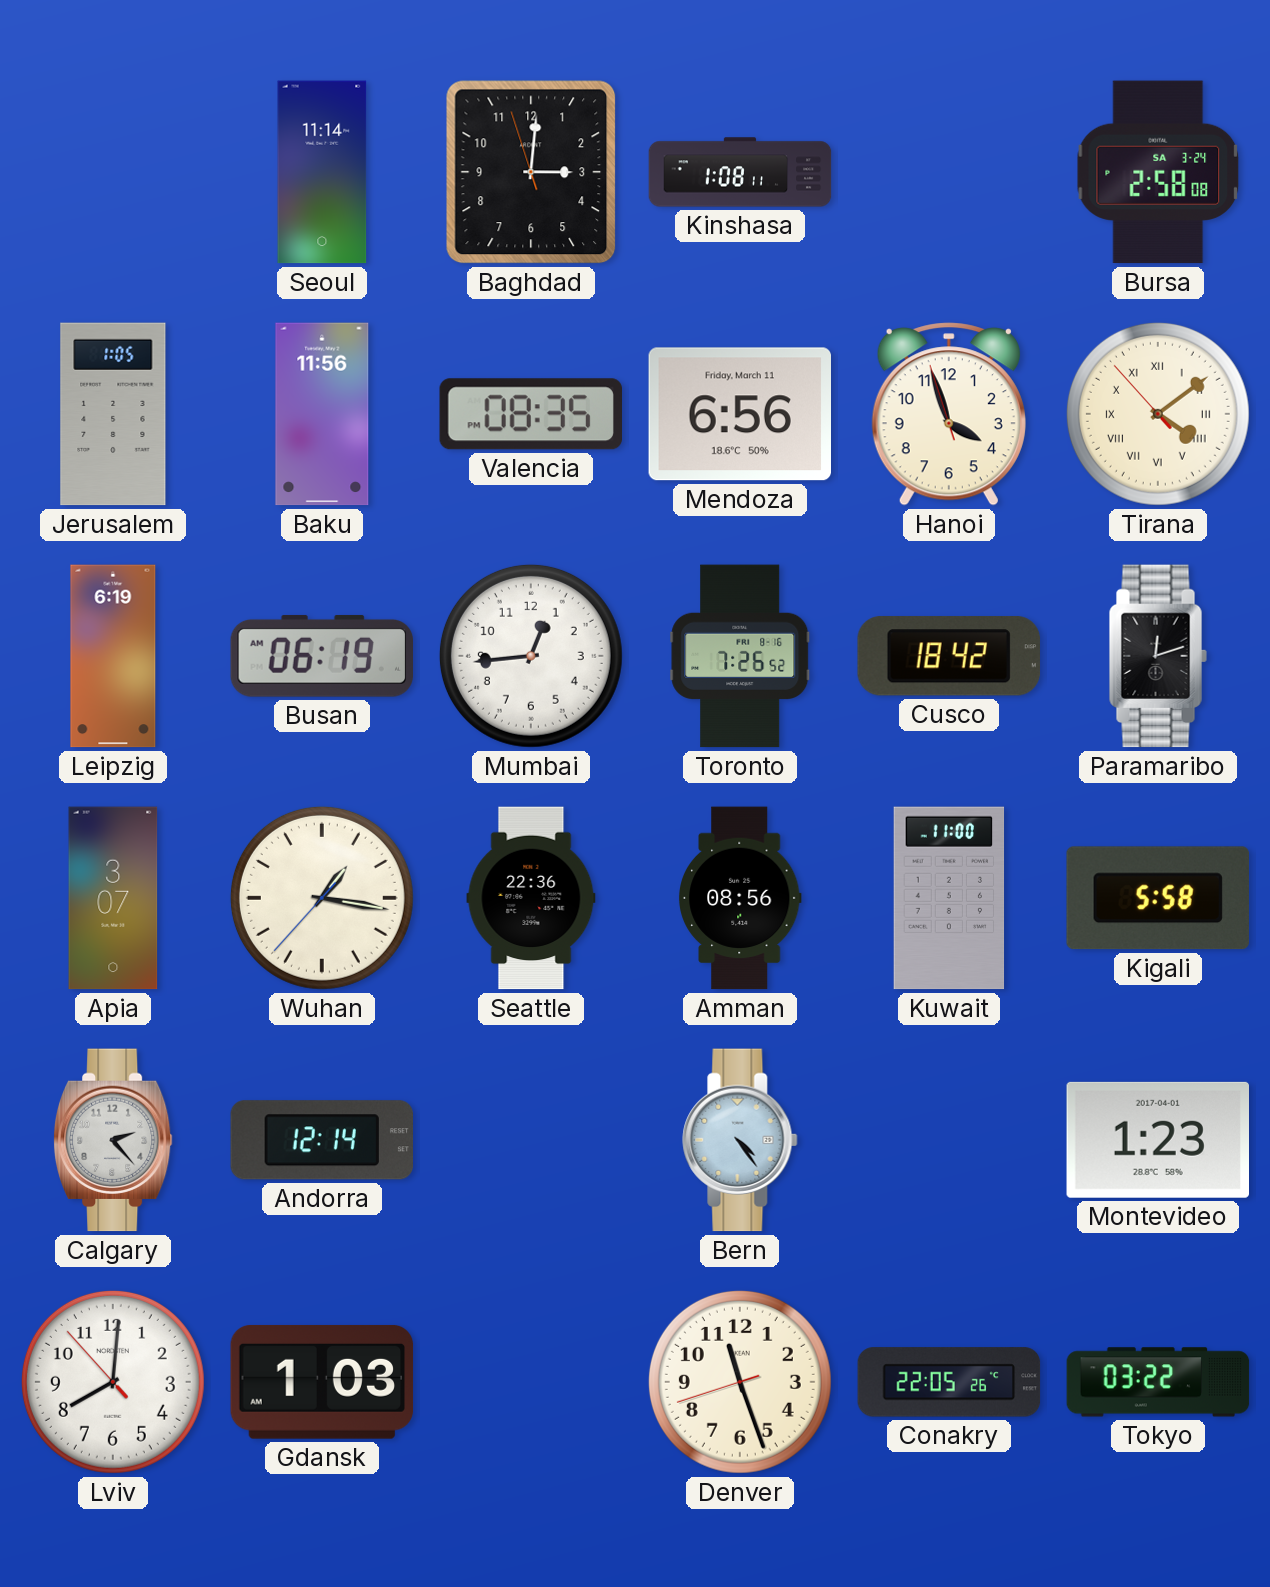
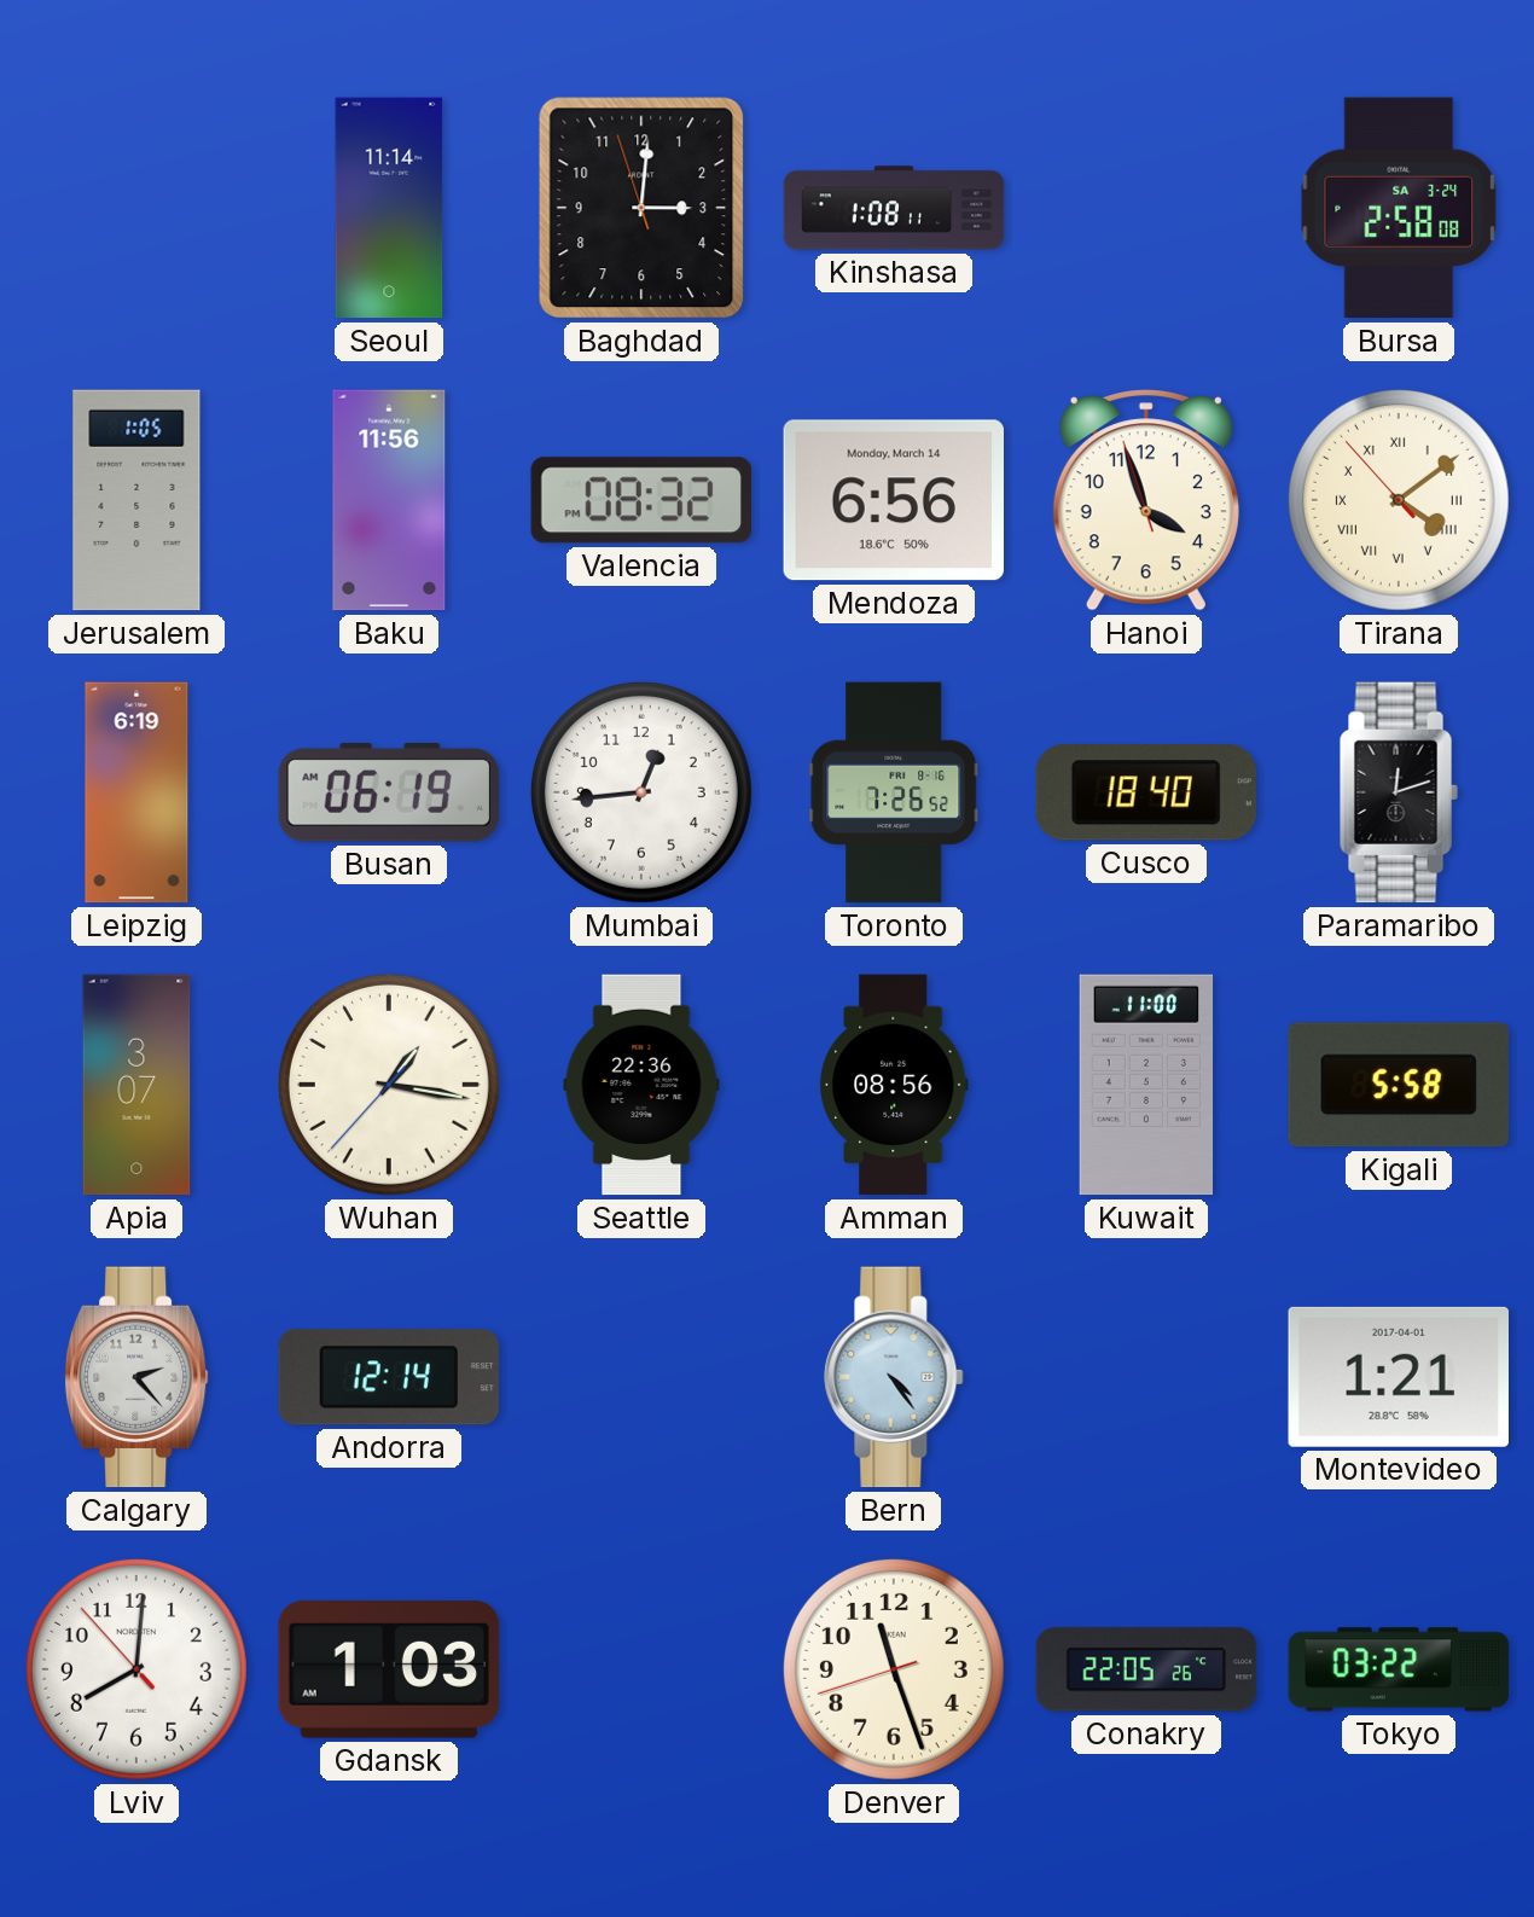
Valencia: 08:35 -> 08:32
Mendoza date: Friday, March 11 -> Monday, March 14
Cusco: 18:42 -> 18:40
Montevideo: 1:23 -> 1:21
